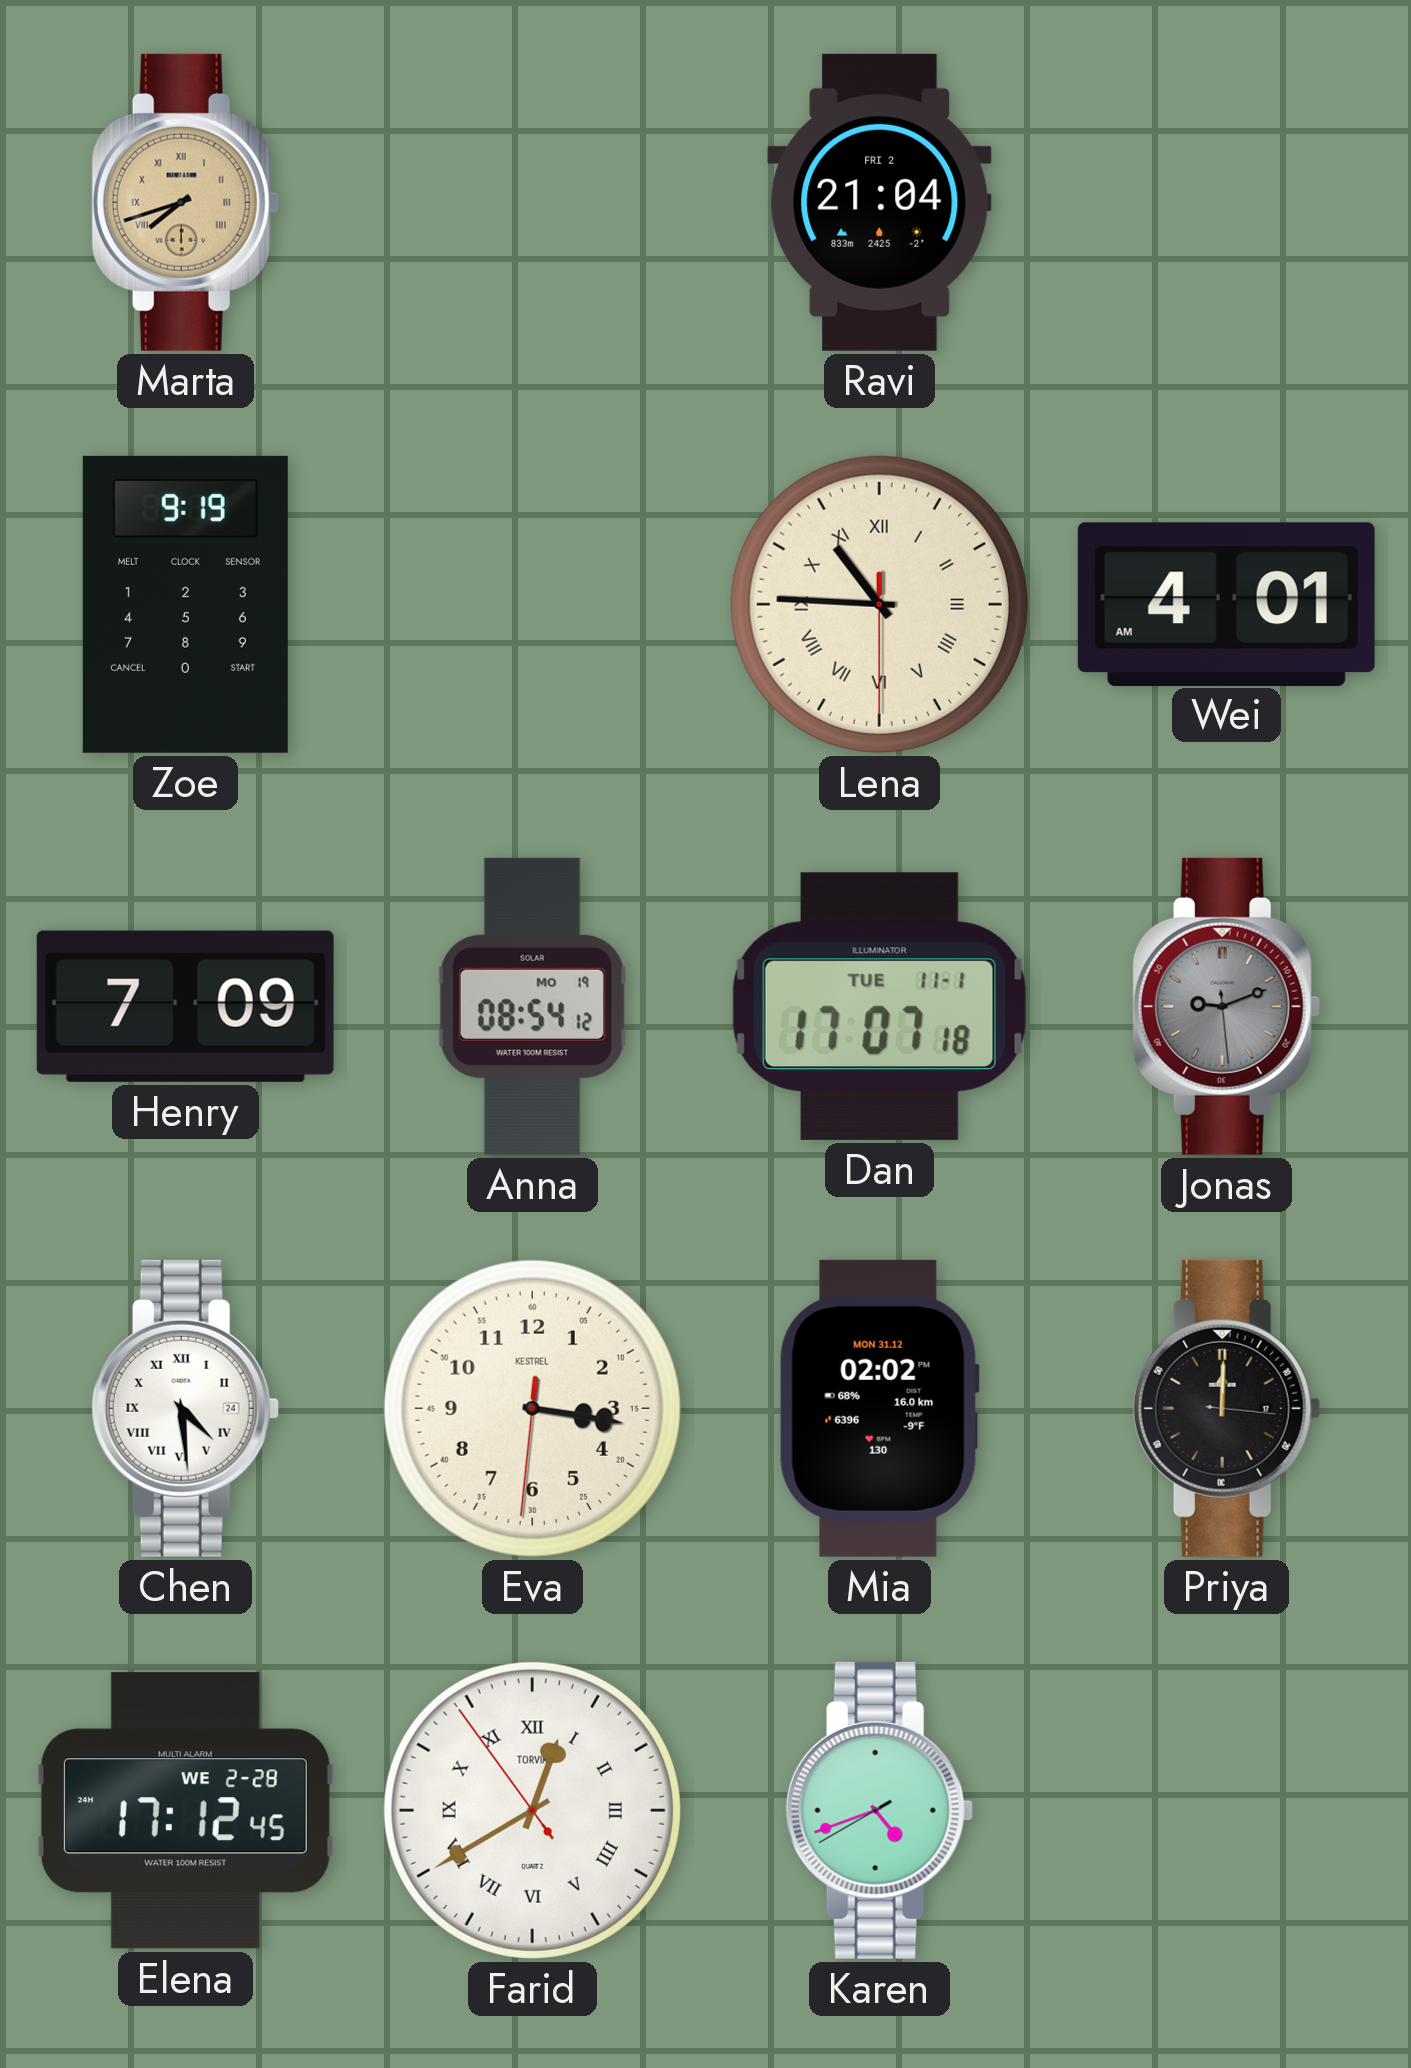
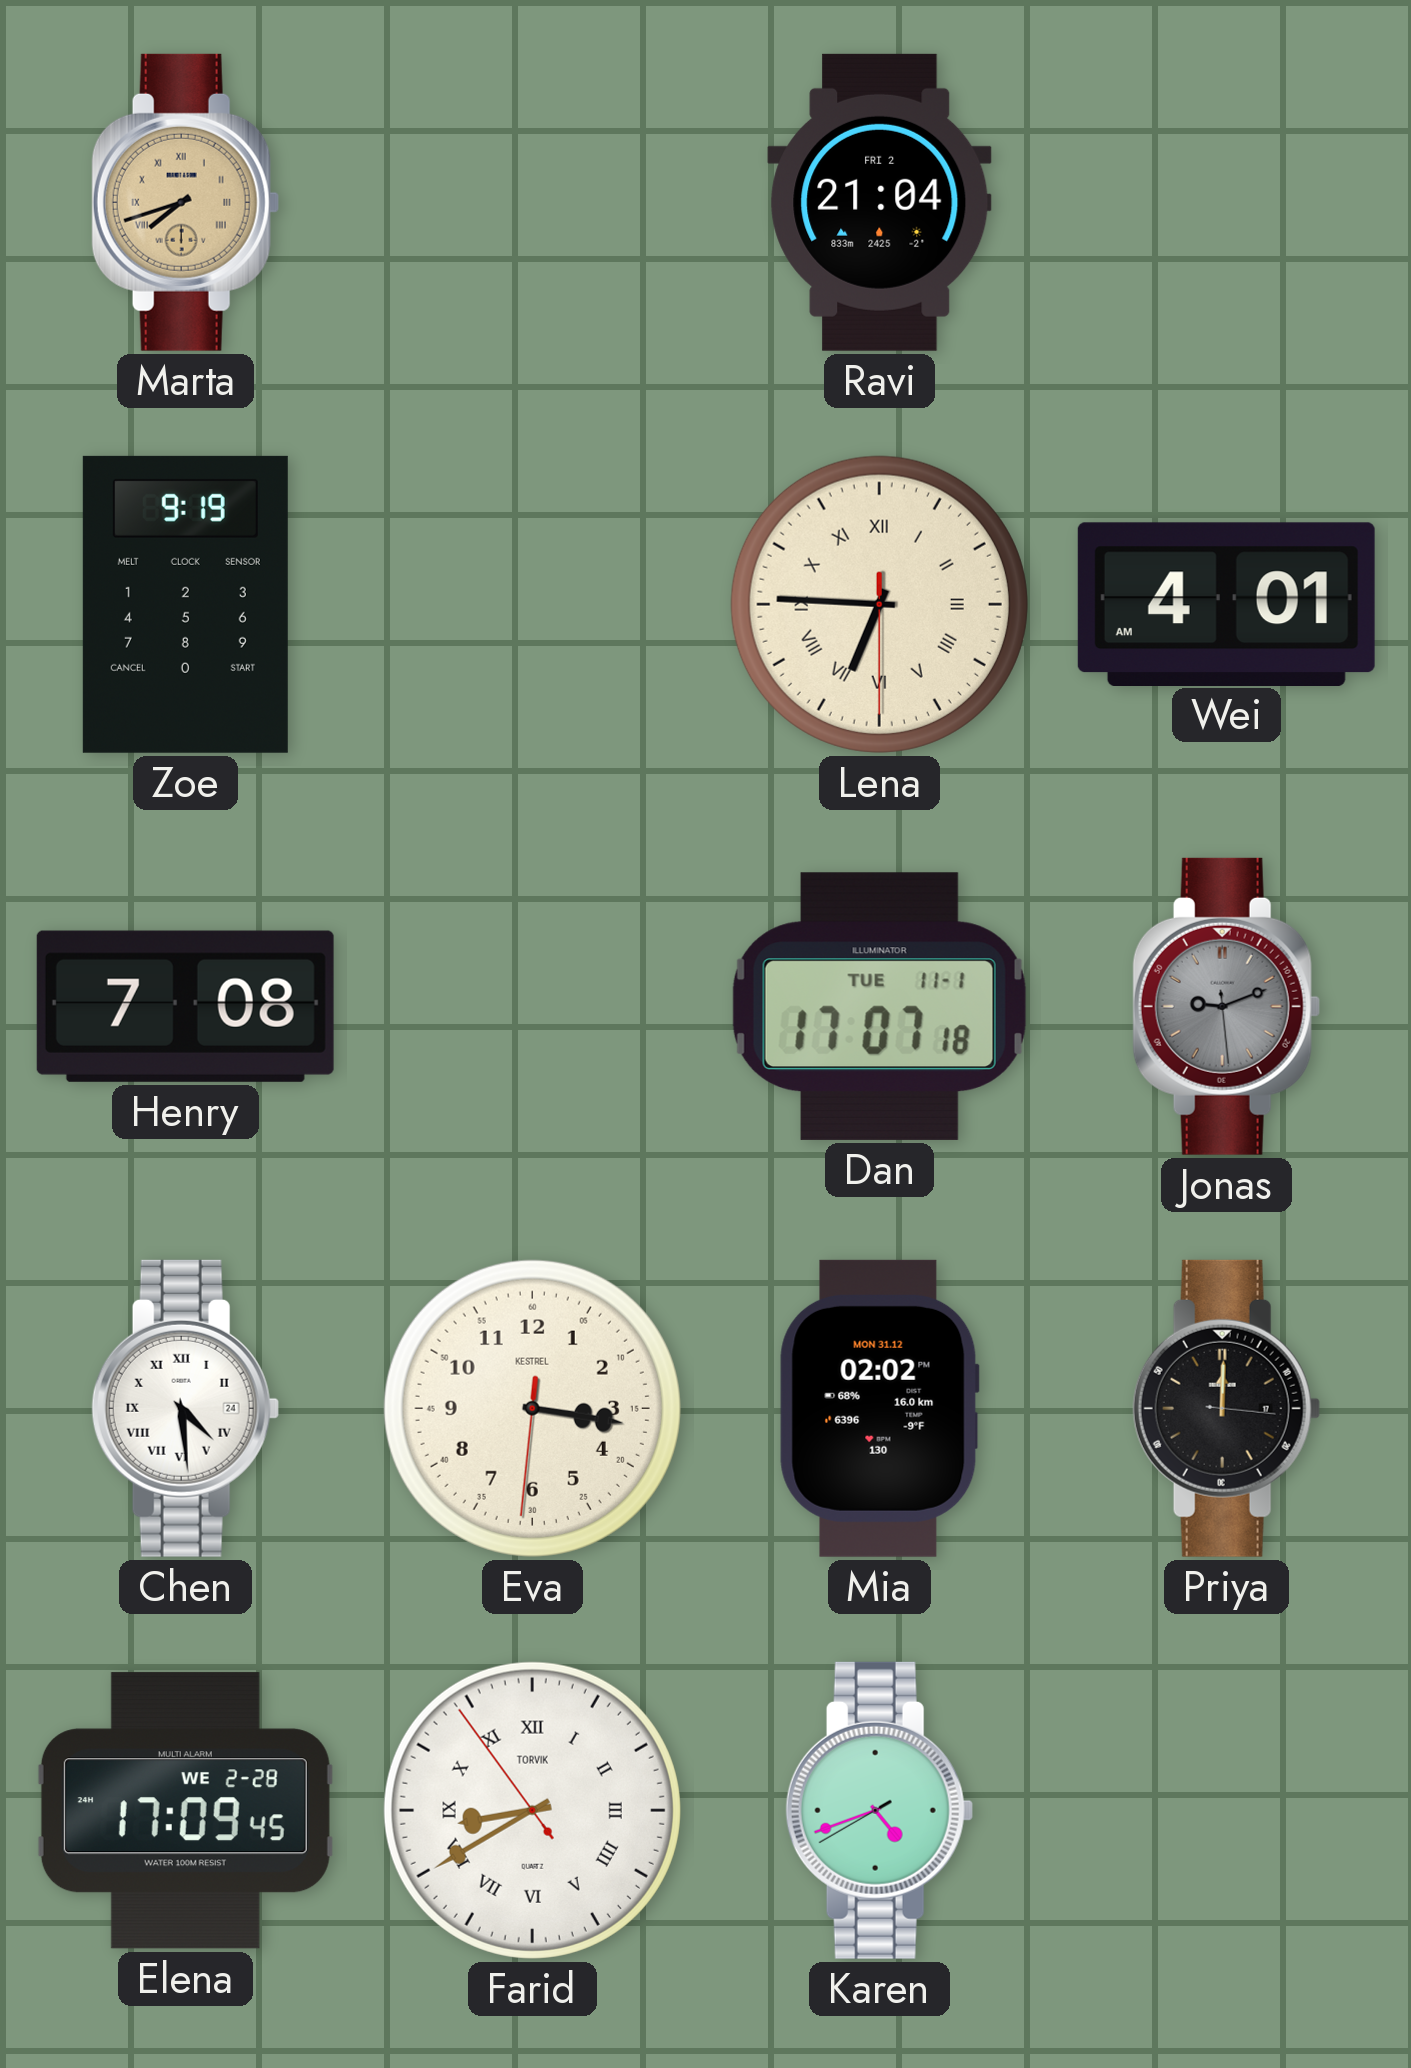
Lena: 10:45 -> 6:45
Henry: 7:09 -> 7:08
Anna: 08:54 -> none
Elena: 17:12 -> 17:09
Farid: 12:39 -> 8:39
